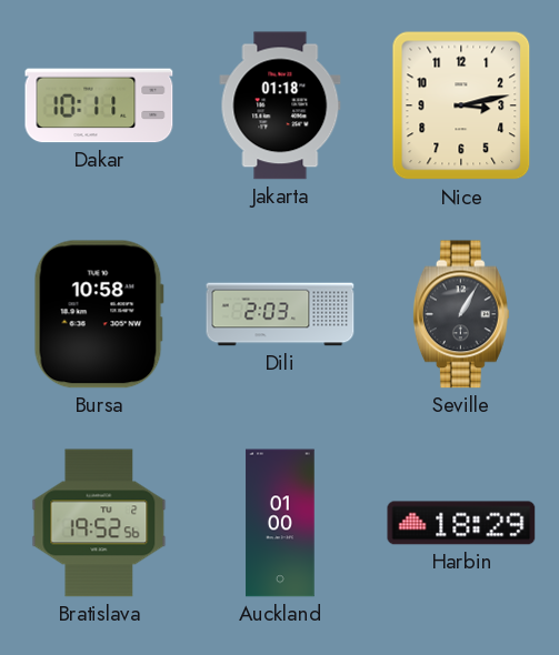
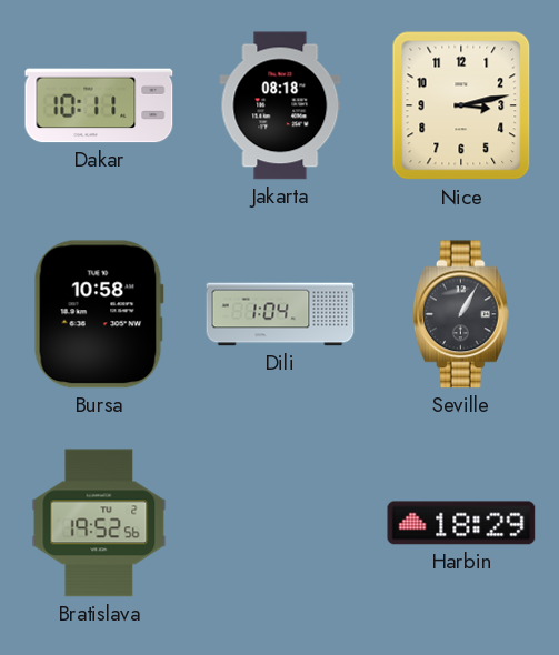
Jakarta: 01:18 -> 08:18
Dili: 2:03 -> 1:04
Auckland: 01:00 -> none
